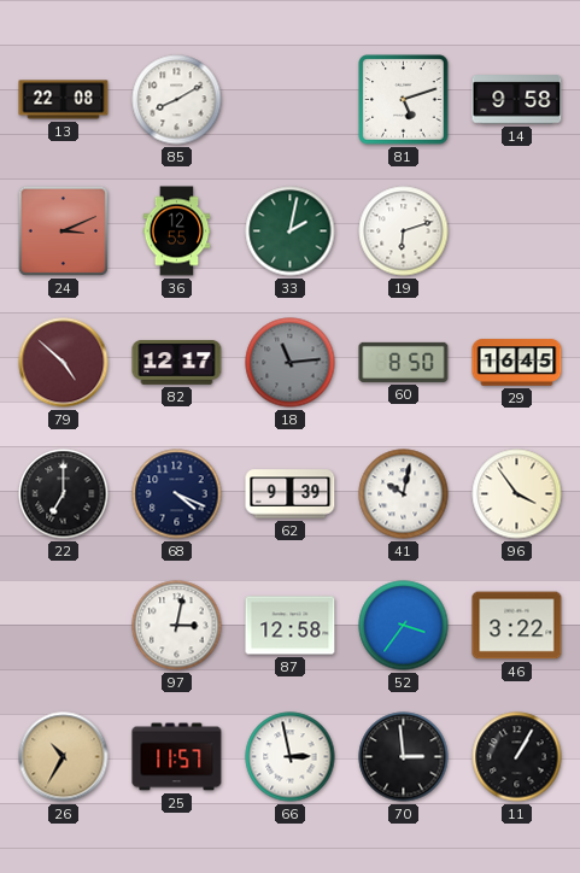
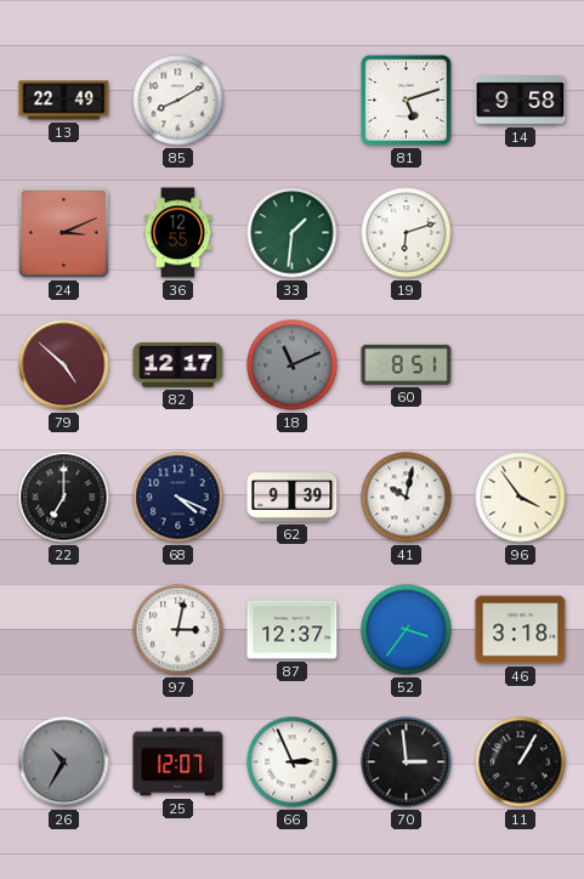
13: 22:08 -> 22:49
33: 2:02 -> 1:31
18: 11:14 -> 11:11
60: 8:50 -> 8:51
29: 16:45 -> none
87: 12:58 -> 12:37
46: 3:22 -> 3:18
26 dial: champagne -> grey
25: 11:57 -> 12:07
66: 2:58 -> 2:56
